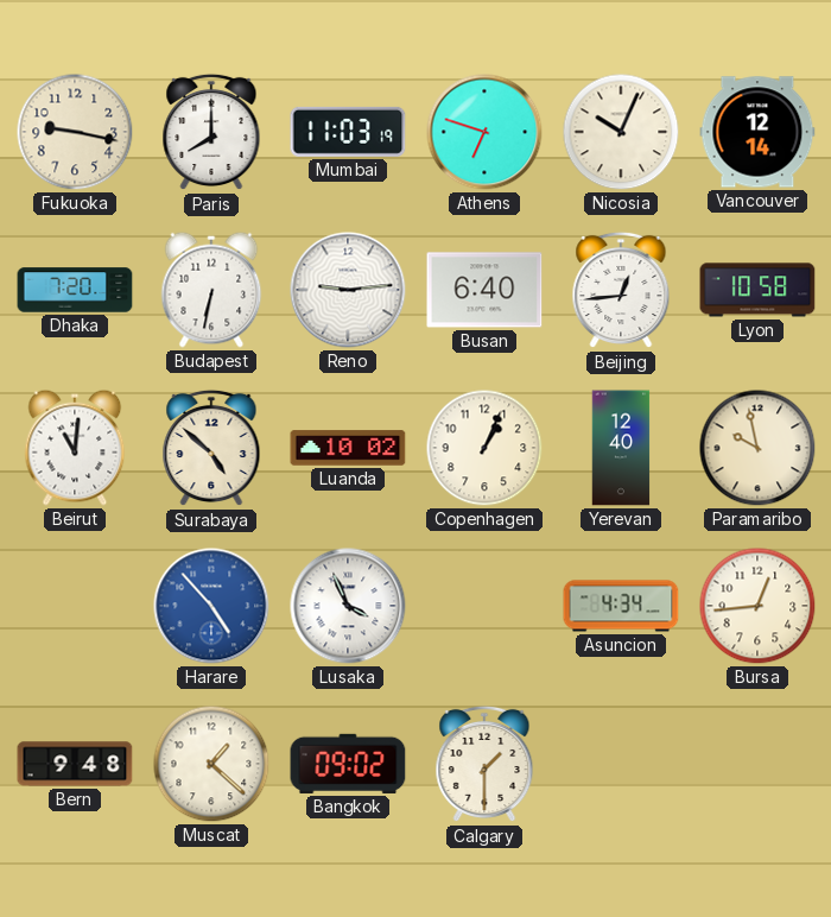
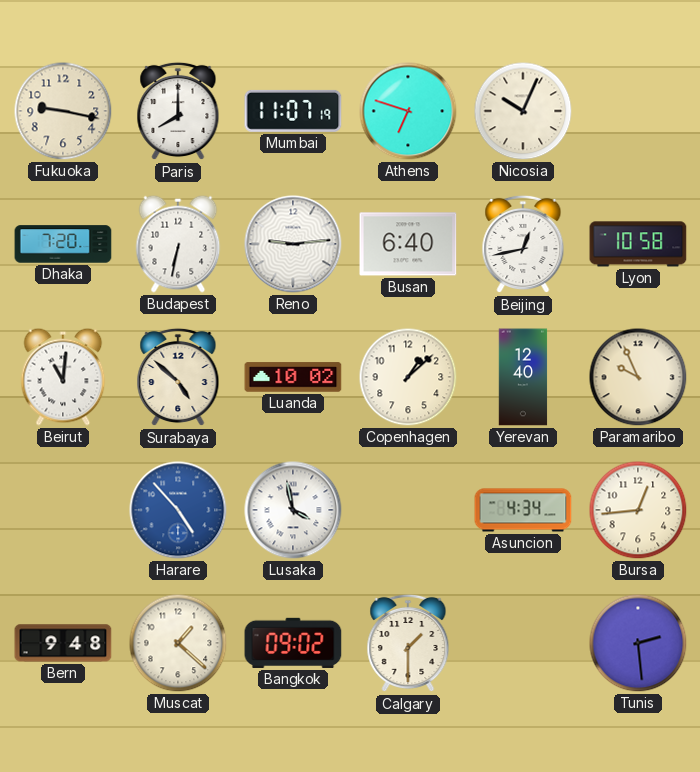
Mumbai: 11:03 -> 11:07
Vancouver: 12:14 -> none
Beijing: 12:44 -> 12:43
Copenhagen: 1:04 -> 1:08
Paramaribo: 9:58 -> 9:56
Lusaka: 3:56 -> 3:58
Tunis: none -> 2:29
